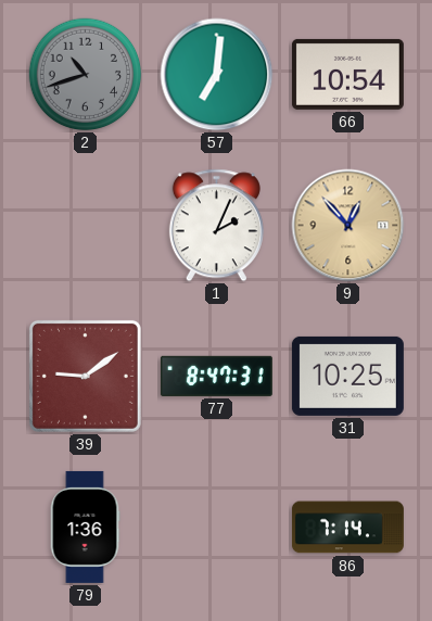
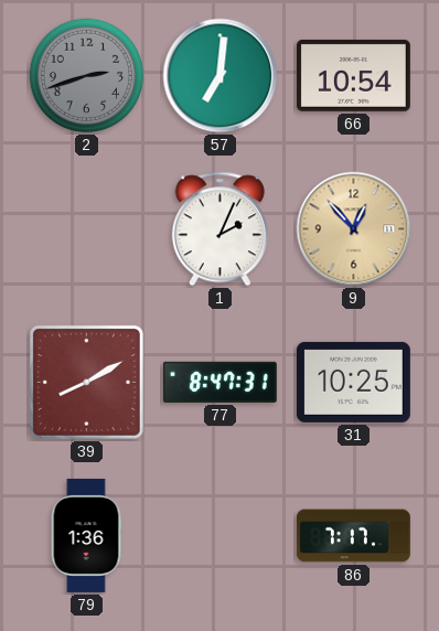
2: 10:42 -> 2:42
39: 9:09 -> 8:10
86: 7:14 -> 7:17
